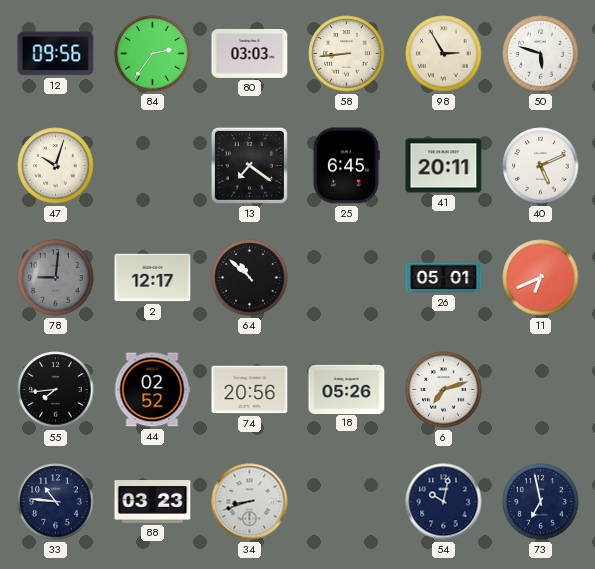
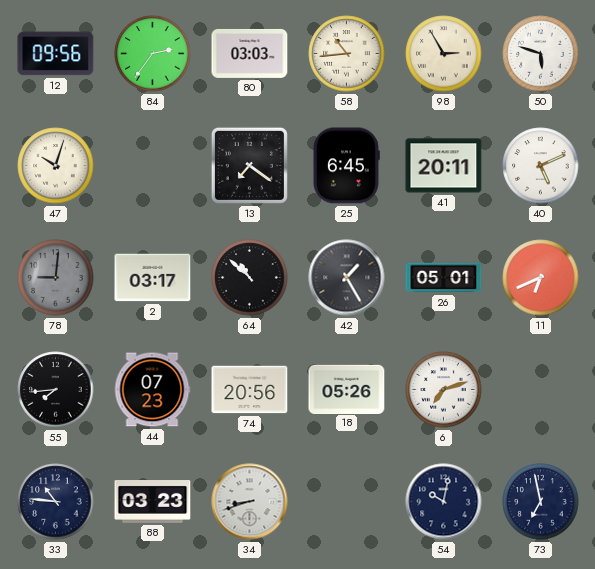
58: 8:44 -> 10:44
2: 12:17 -> 03:17
42: none -> 1:25
44: 02:52 -> 07:23
